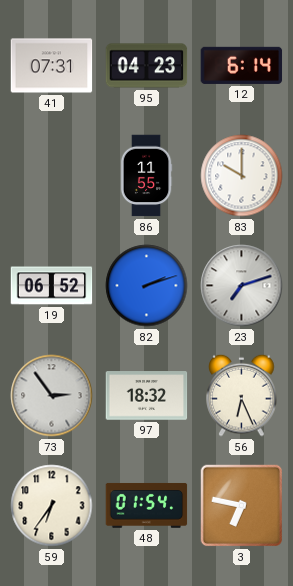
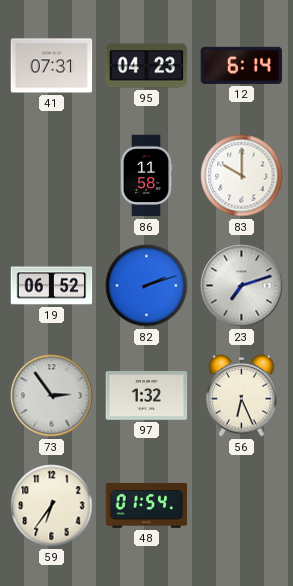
86: 11:55 -> 11:58
97: 18:32 -> 1:32
3: 6:47 -> none
